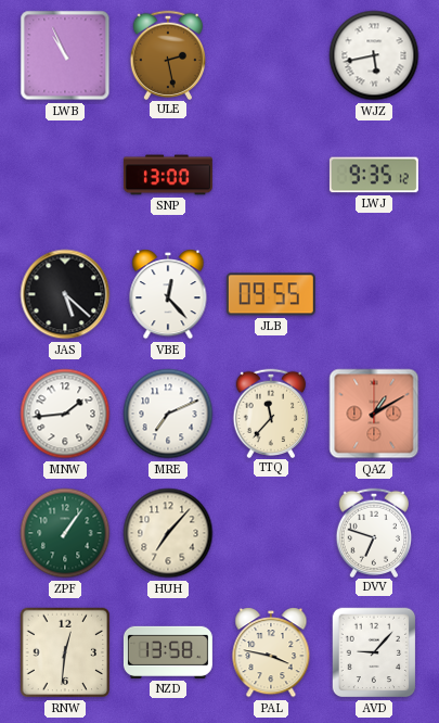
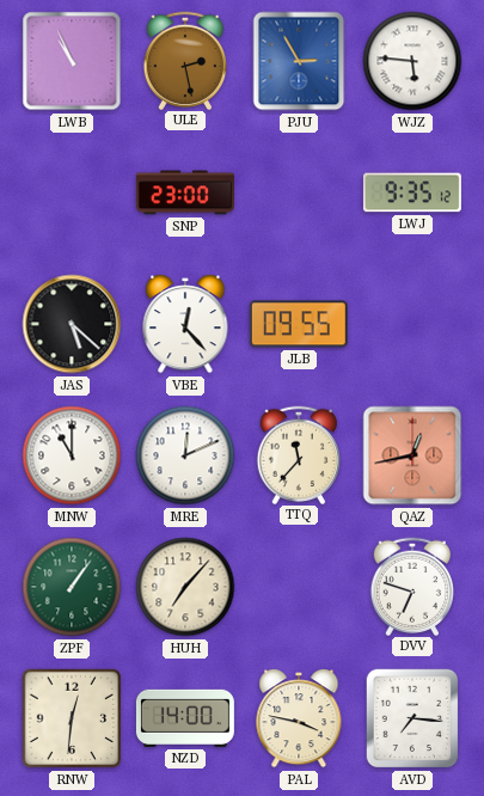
PJU: none -> 2:55
WJZ: 5:43 -> 5:46
SNP: 13:00 -> 23:00
MNW: 1:44 -> 11:00
MRE: 7:11 -> 12:11
QAZ: 1:10 -> 12:43
NZD: 13:58 -> 14:00
AVD: 9:07 -> 7:16
